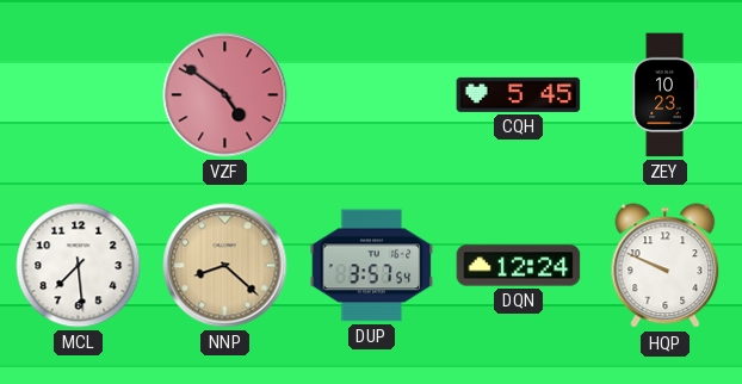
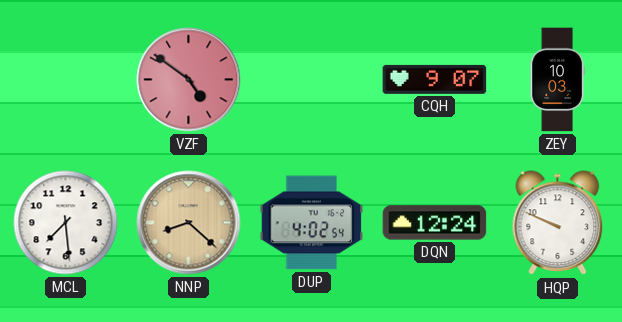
CQH: 5:45 -> 9:07
ZEY: 10:23 -> 10:03
DUP: 3:57 -> 4:02
